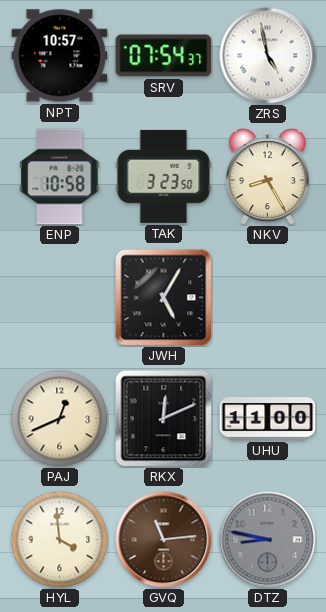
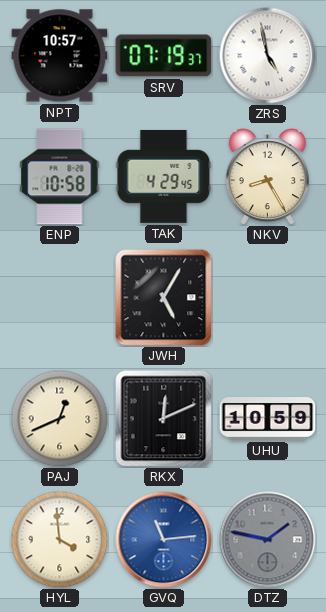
SRV: 07:54 -> 07:19
TAK: 3:23 -> 4:29
UHU: 11:00 -> 10:59
GVQ dial: brown -> blue
DTZ: 8:47 -> 1:47
